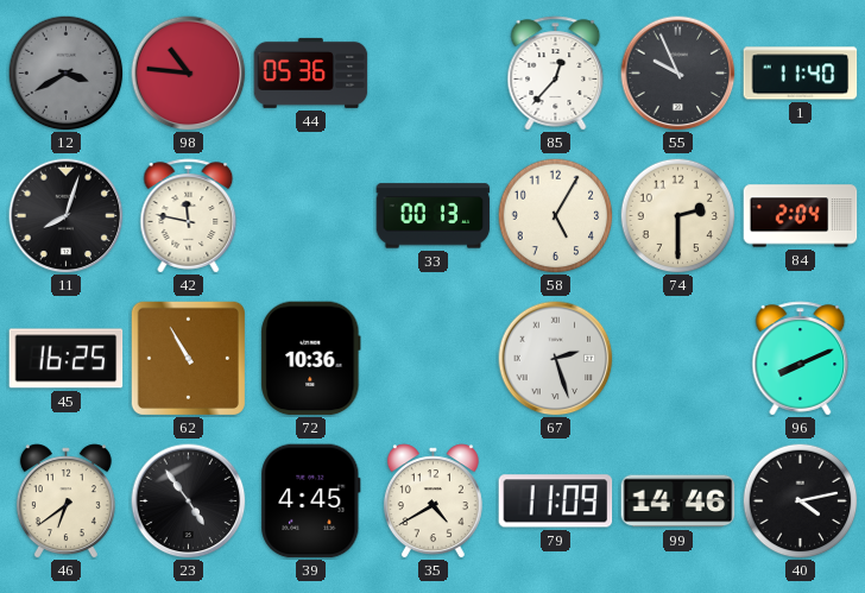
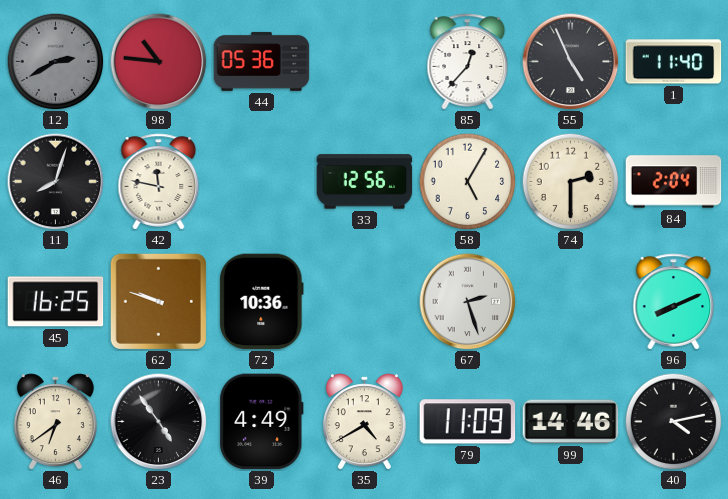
12: 3:40 -> 2:40
55: 9:56 -> 4:56
33: 00:13 -> 12:56
62: 10:55 -> 9:48
39: 4:45 -> 4:49
